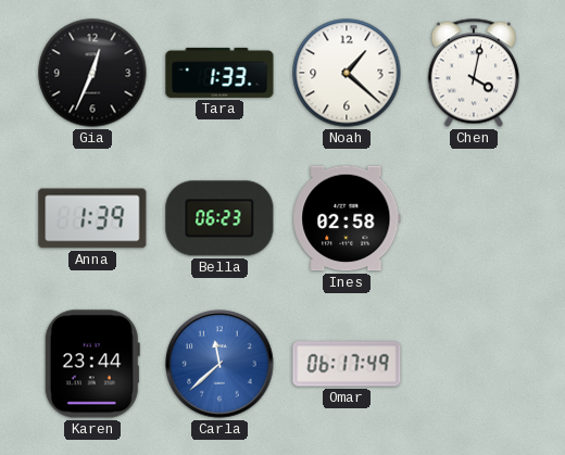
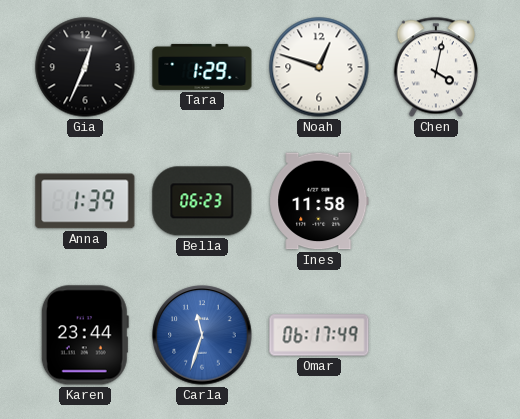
Tara: 1:33 -> 1:29
Noah: 1:22 -> 12:48
Ines: 02:58 -> 11:58
Carla: 11:38 -> 11:33
